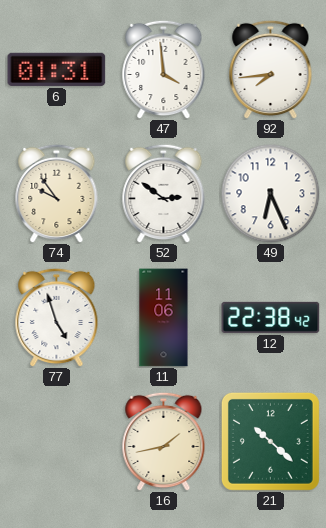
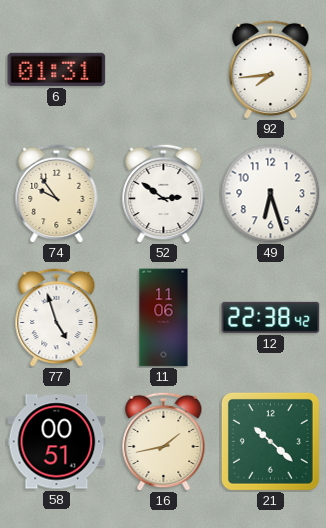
47: 3:59 -> none
49: 6:26 -> 6:27
58: none -> 00:51
